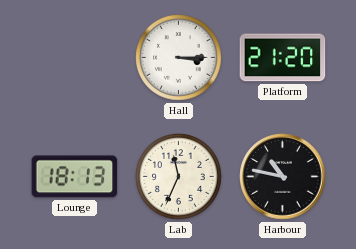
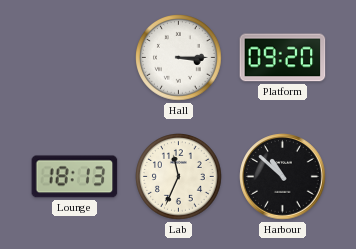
Platform: 21:20 -> 09:20
Harbour: 10:47 -> 10:52
